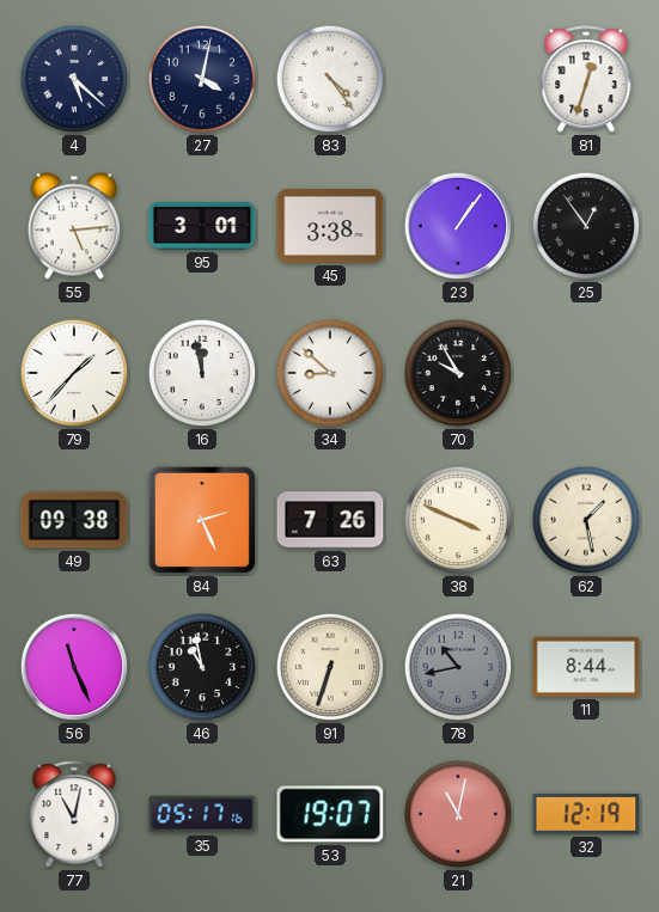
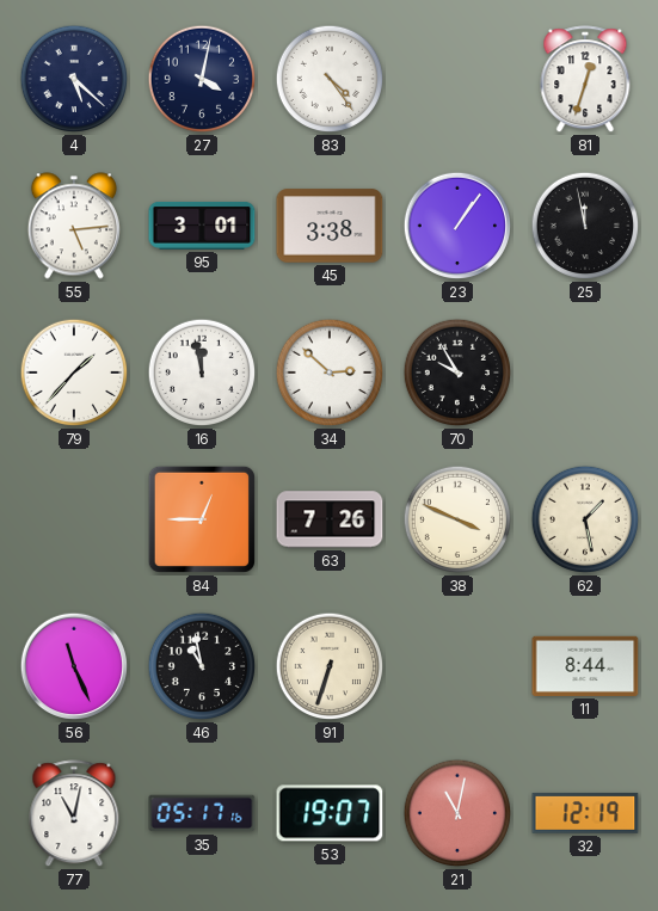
25: 12:54 -> 11:58
34: 8:52 -> 2:52
49: 09:38 -> none
84: 2:26 -> 12:45
78: 10:43 -> none
